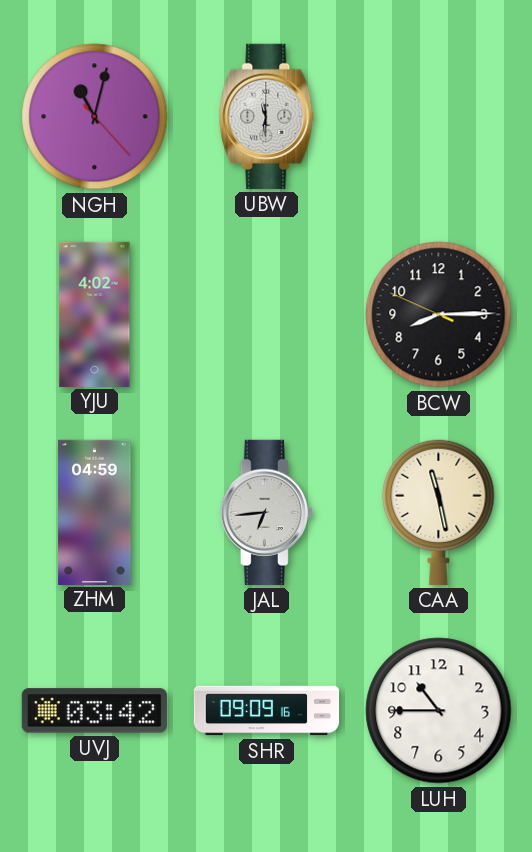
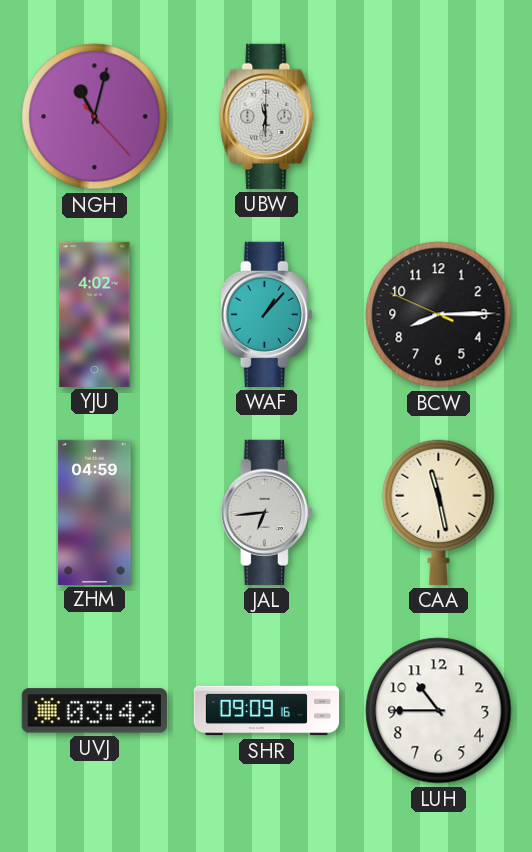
WAF: none -> 1:07
